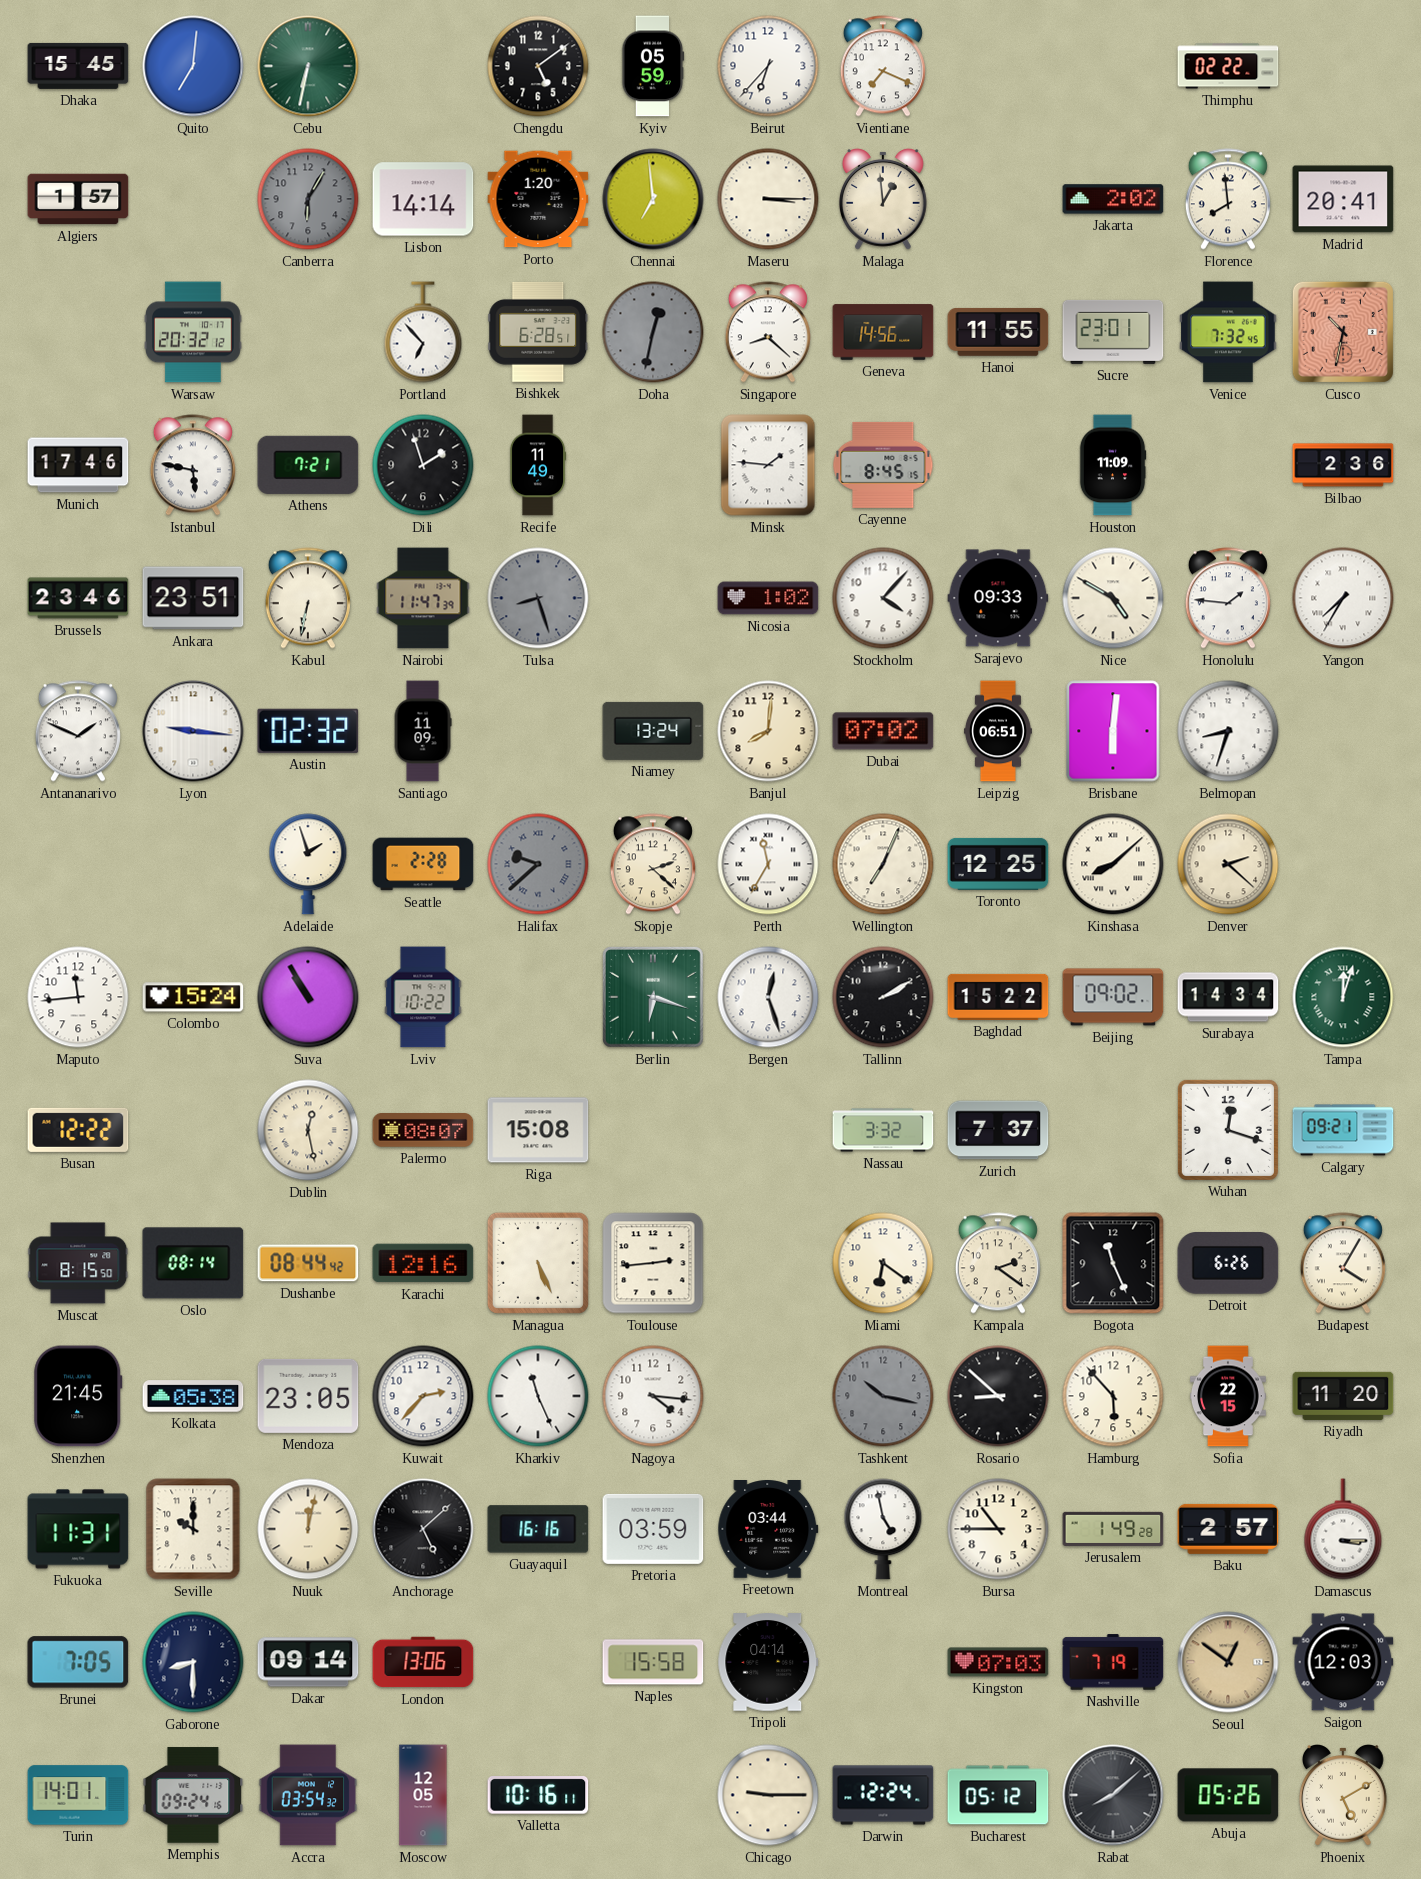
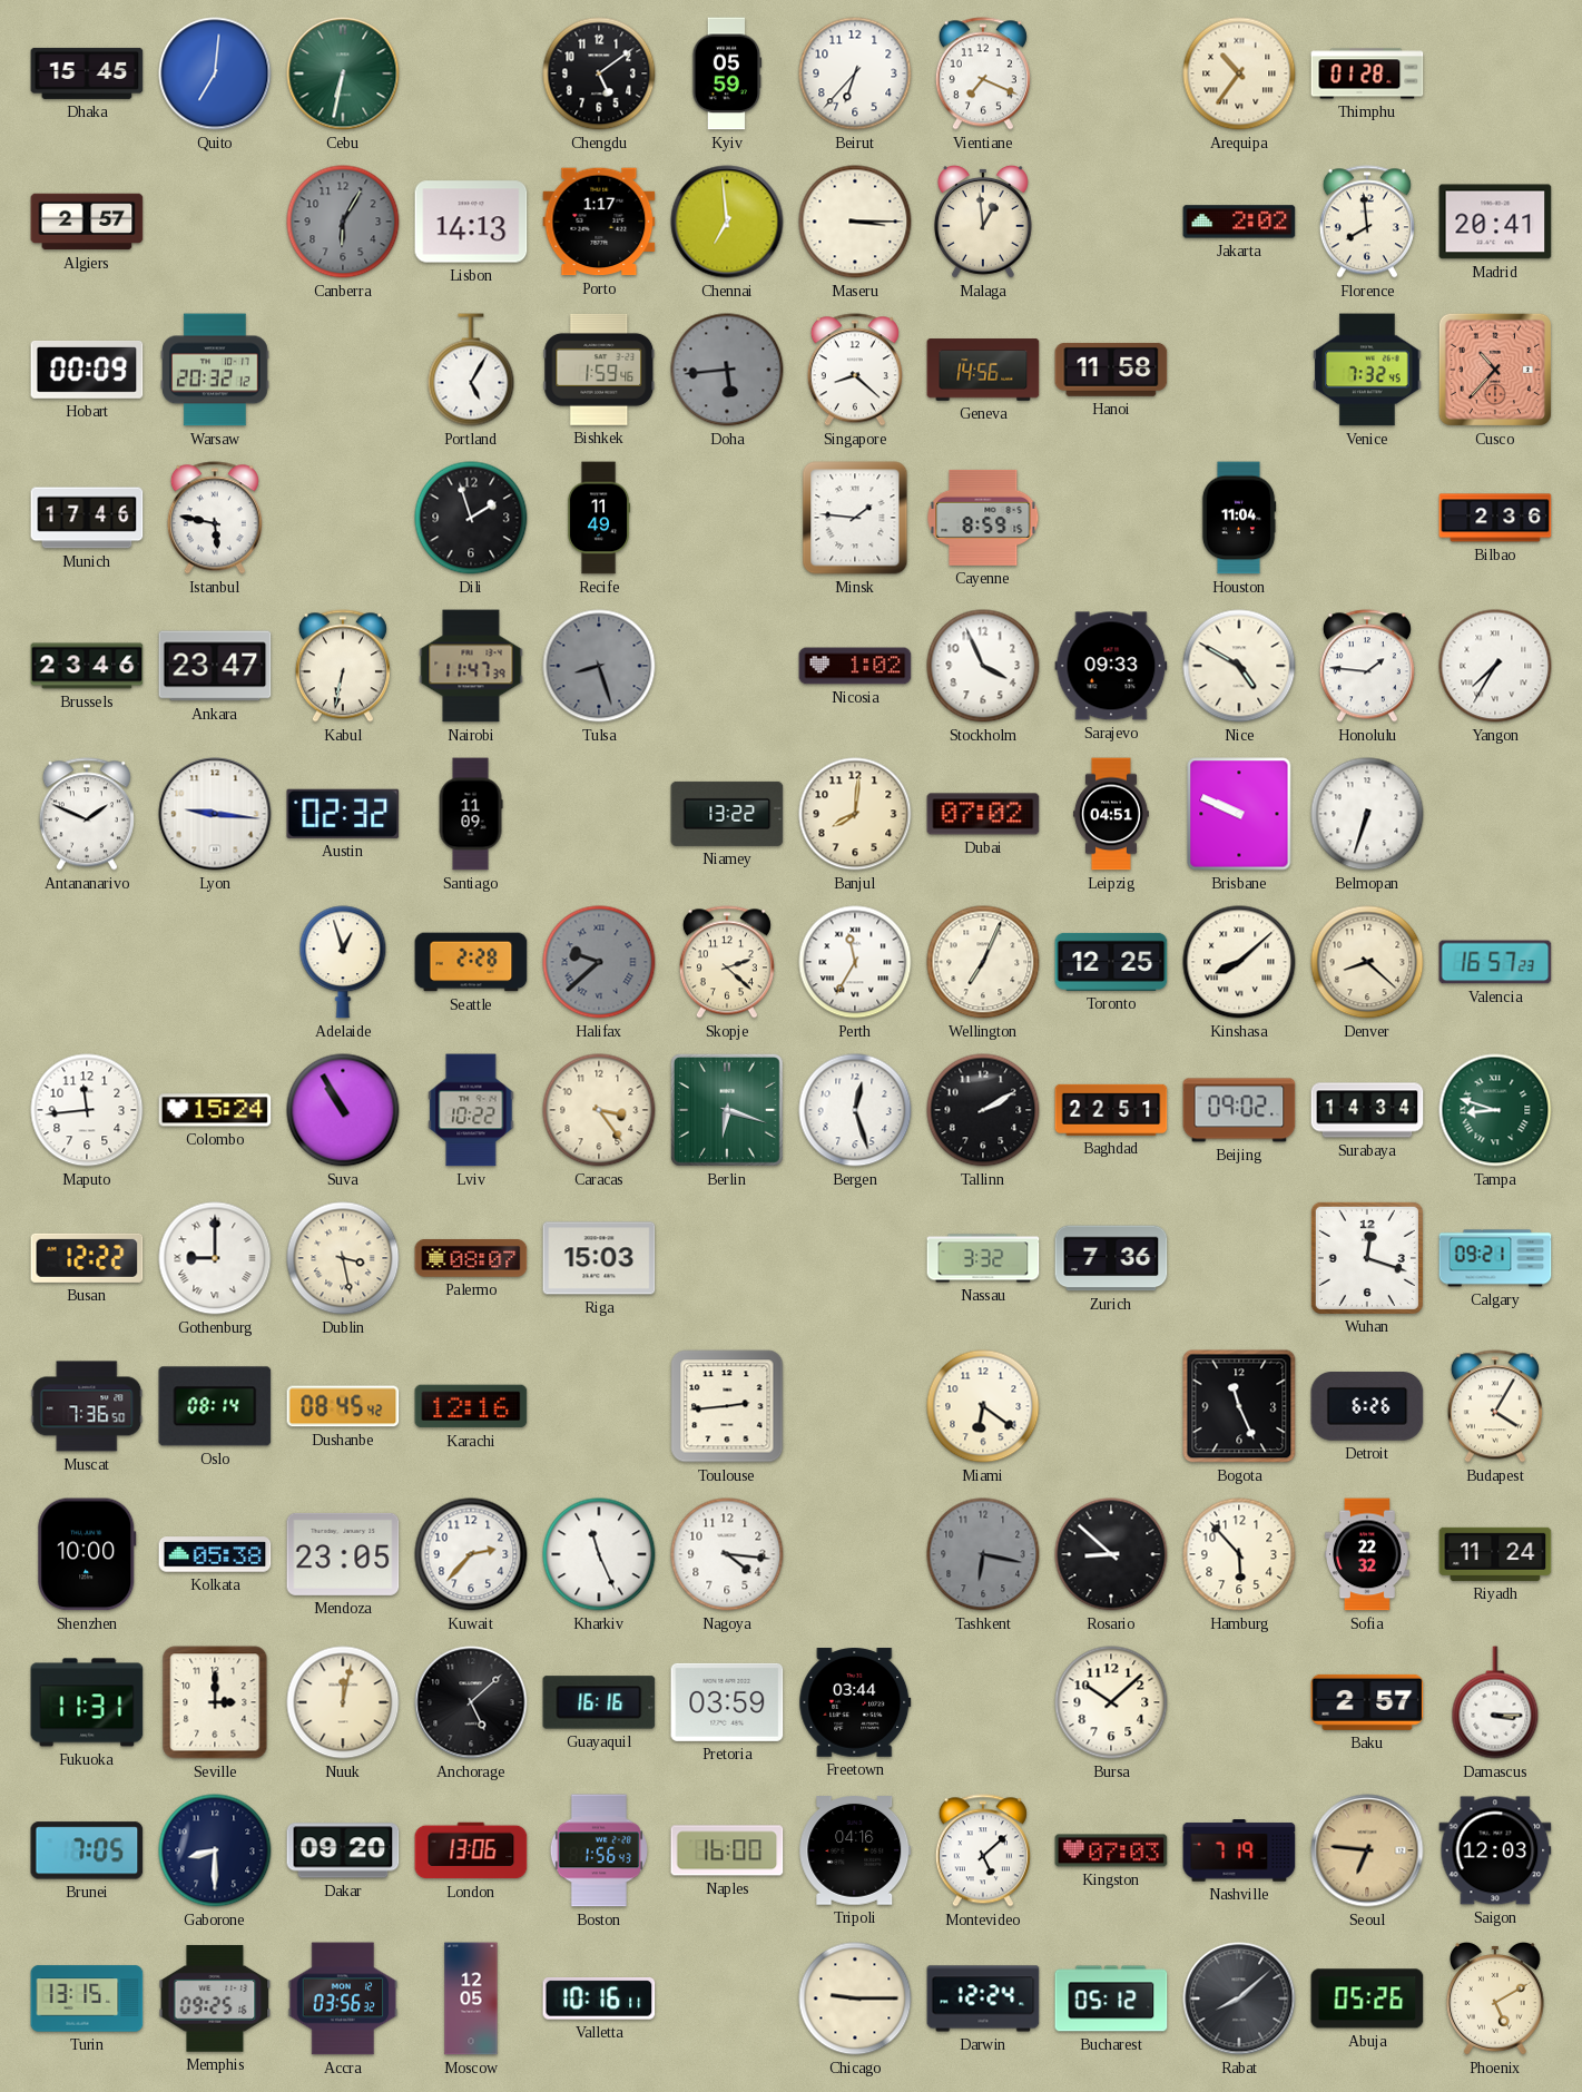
Arequipa: none -> 10:36
Thimphu: 02:22 -> 01:28
Algiers: 1:57 -> 2:57
Lisbon: 14:14 -> 14:13
Porto: 1:20 -> 1:17
Hobart: none -> 00:09
Portland: 6:53 -> 5:05
Bishkek: 6:28 -> 1:59
Doha: 12:32 -> 5:44
Hanoi: 11:55 -> 11:58
Sucre: 23:01 -> none
Cusco: 10:32 -> 10:37
Athens: 7:21 -> none
Cayenne: 8:45 -> 8:59
Houston: 11:09 -> 11:04
Ankara: 23:51 -> 23:47
Stockholm: 4:07 -> 3:56
Niamey: 13:24 -> 13:22
Leipzig: 06:51 -> 04:51
Brisbane: 6:01 -> 9:49
Belmopan: 8:33 -> 6:33
Adelaide: 1:57 -> 12:57
Denver: 2:22 -> 8:22
Valencia: none -> 16:57
Caracas: none -> 3:24
Baghdad: 15:22 -> 22:51
Tampa: 12:03 -> 8:48
Gothenburg: none -> 9:00
Dublin: 12:28 -> 3:28
Riga: 15:08 -> 15:03
Zurich: 7:37 -> 7:36
Muscat: 8:15 -> 7:36
Dushanbe: 08:44 -> 08:45
Managua: 5:26 -> none
Kampala: 2:21 -> none
Shenzhen: 21:45 -> 10:00
Tashkent: 10:17 -> 6:17
Sofia: 22:15 -> 22:32
Riyadh: 11:20 -> 11:24
Seville: 10:00 -> 3:00
Montreal: 4:58 -> none
Bursa: 10:45 -> 10:08
Jerusalem: 1:49 -> none
Dakar: 09:14 -> 09:20
Boston: none -> 1:56
Naples: 15:58 -> 16:00
Tripoli: 04:14 -> 04:16
Montevideo: none -> 5:08
Seoul: 12:51 -> 6:46
Turin: 14:01 -> 13:15
Memphis: 09:24 -> 09:25
Accra: 03:54 -> 03:56
